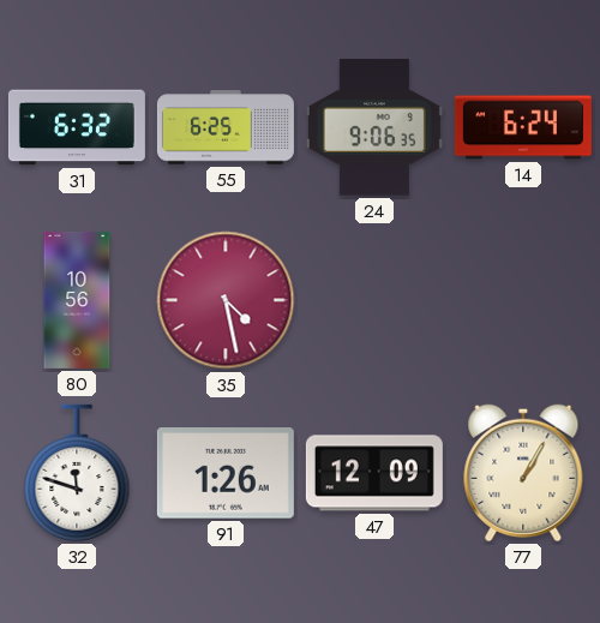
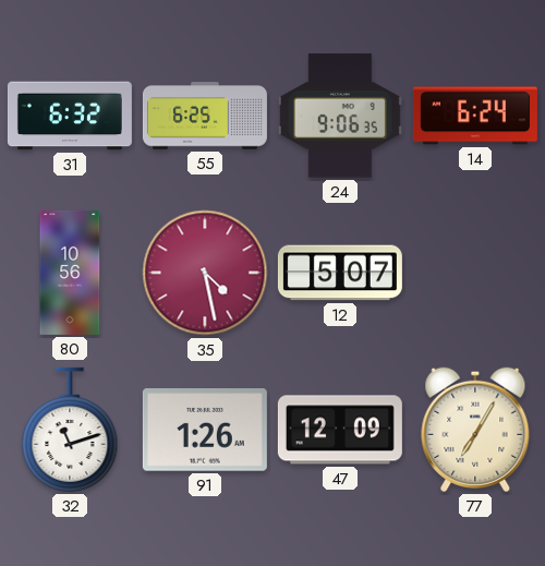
12: none -> 5:07
32: 11:48 -> 11:12
77: 1:05 -> 7:05
